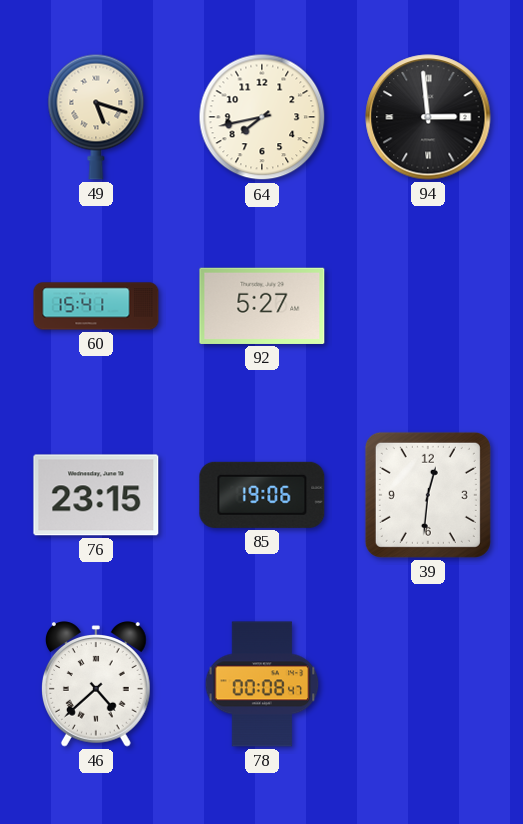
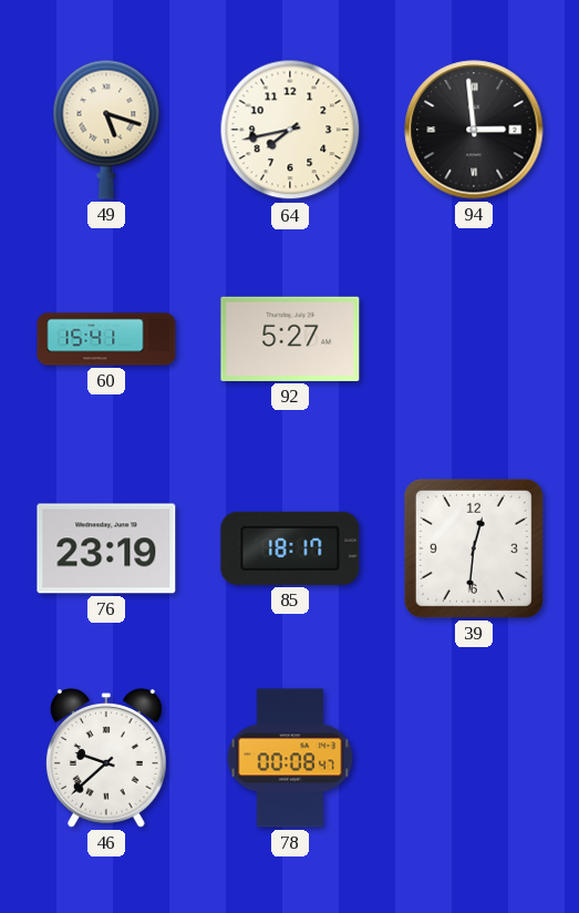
76: 23:15 -> 23:19
85: 19:06 -> 18:17
46: 4:38 -> 9:38
